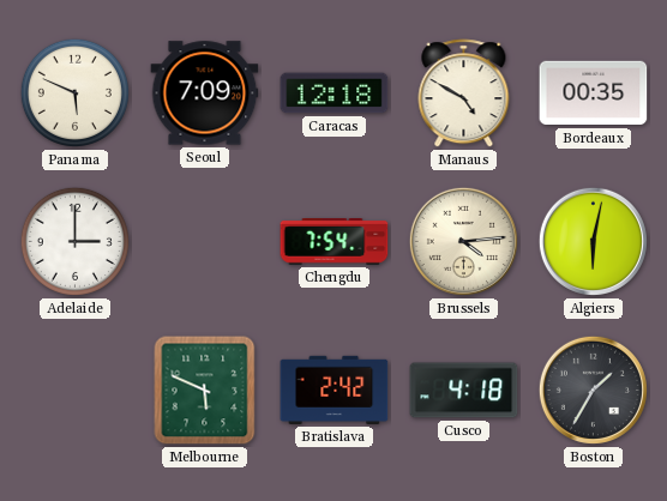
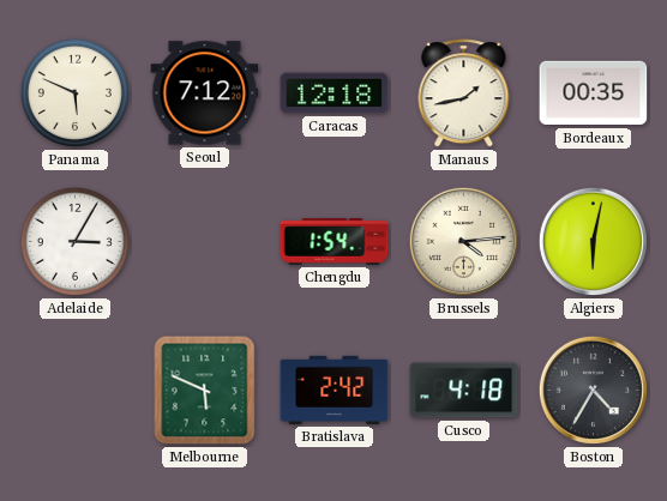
Seoul: 7:09 -> 7:12
Manaus: 4:50 -> 1:43
Adelaide: 3:00 -> 3:05
Chengdu: 7:54 -> 1:54
Boston: 1:35 -> 4:35
